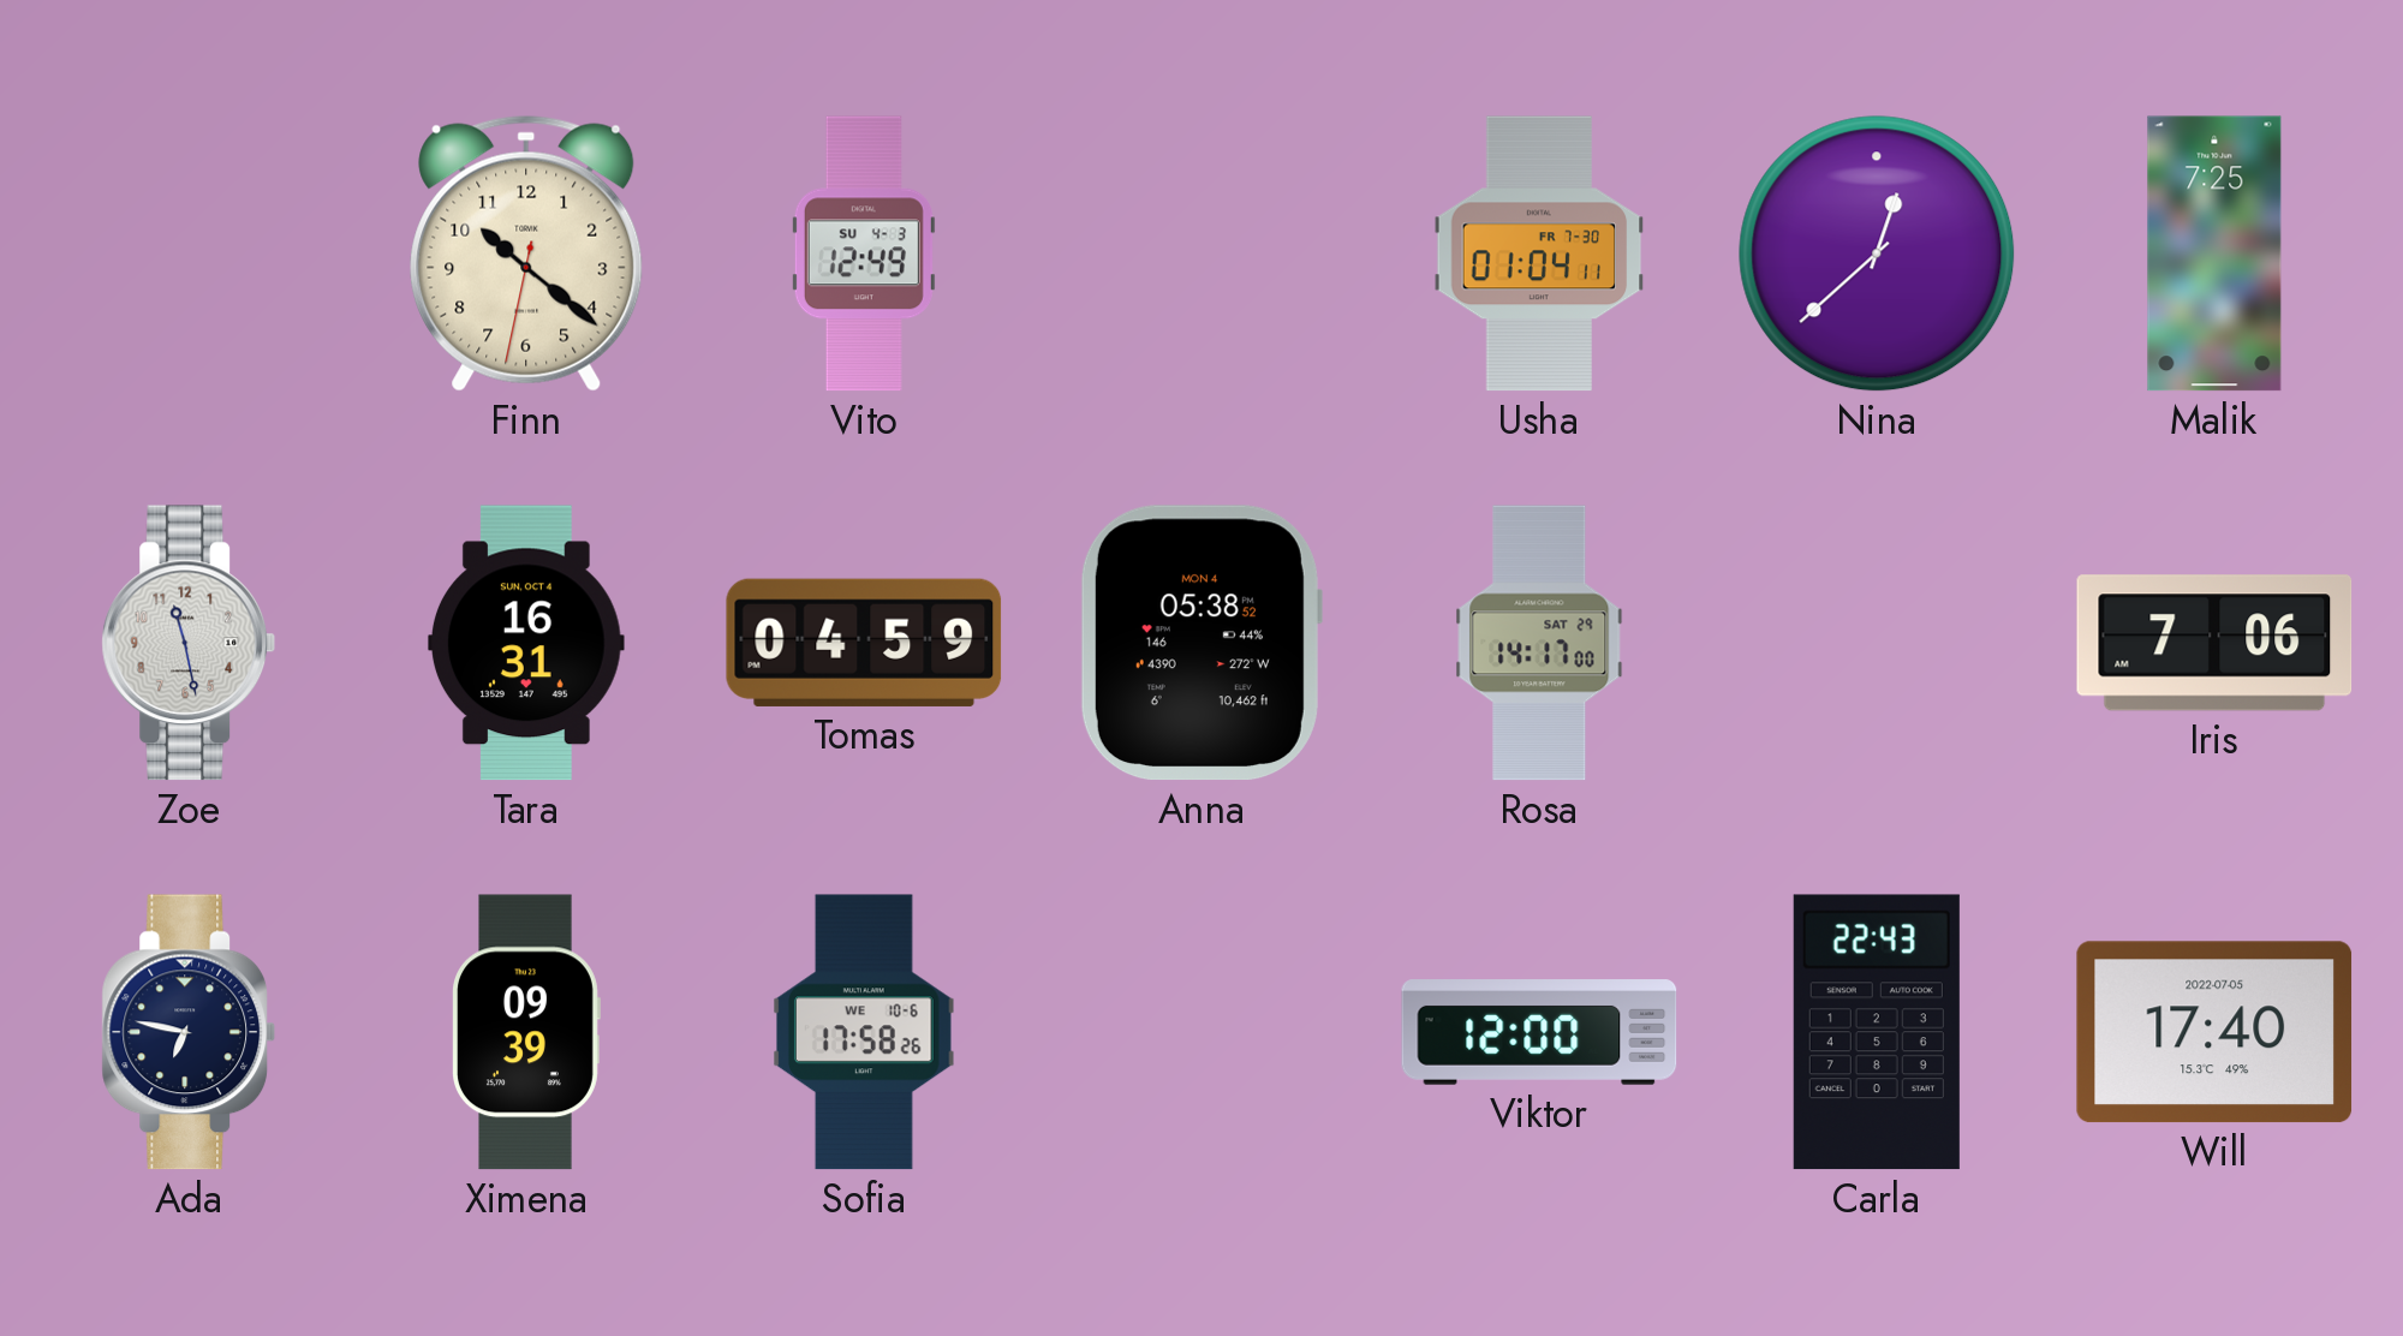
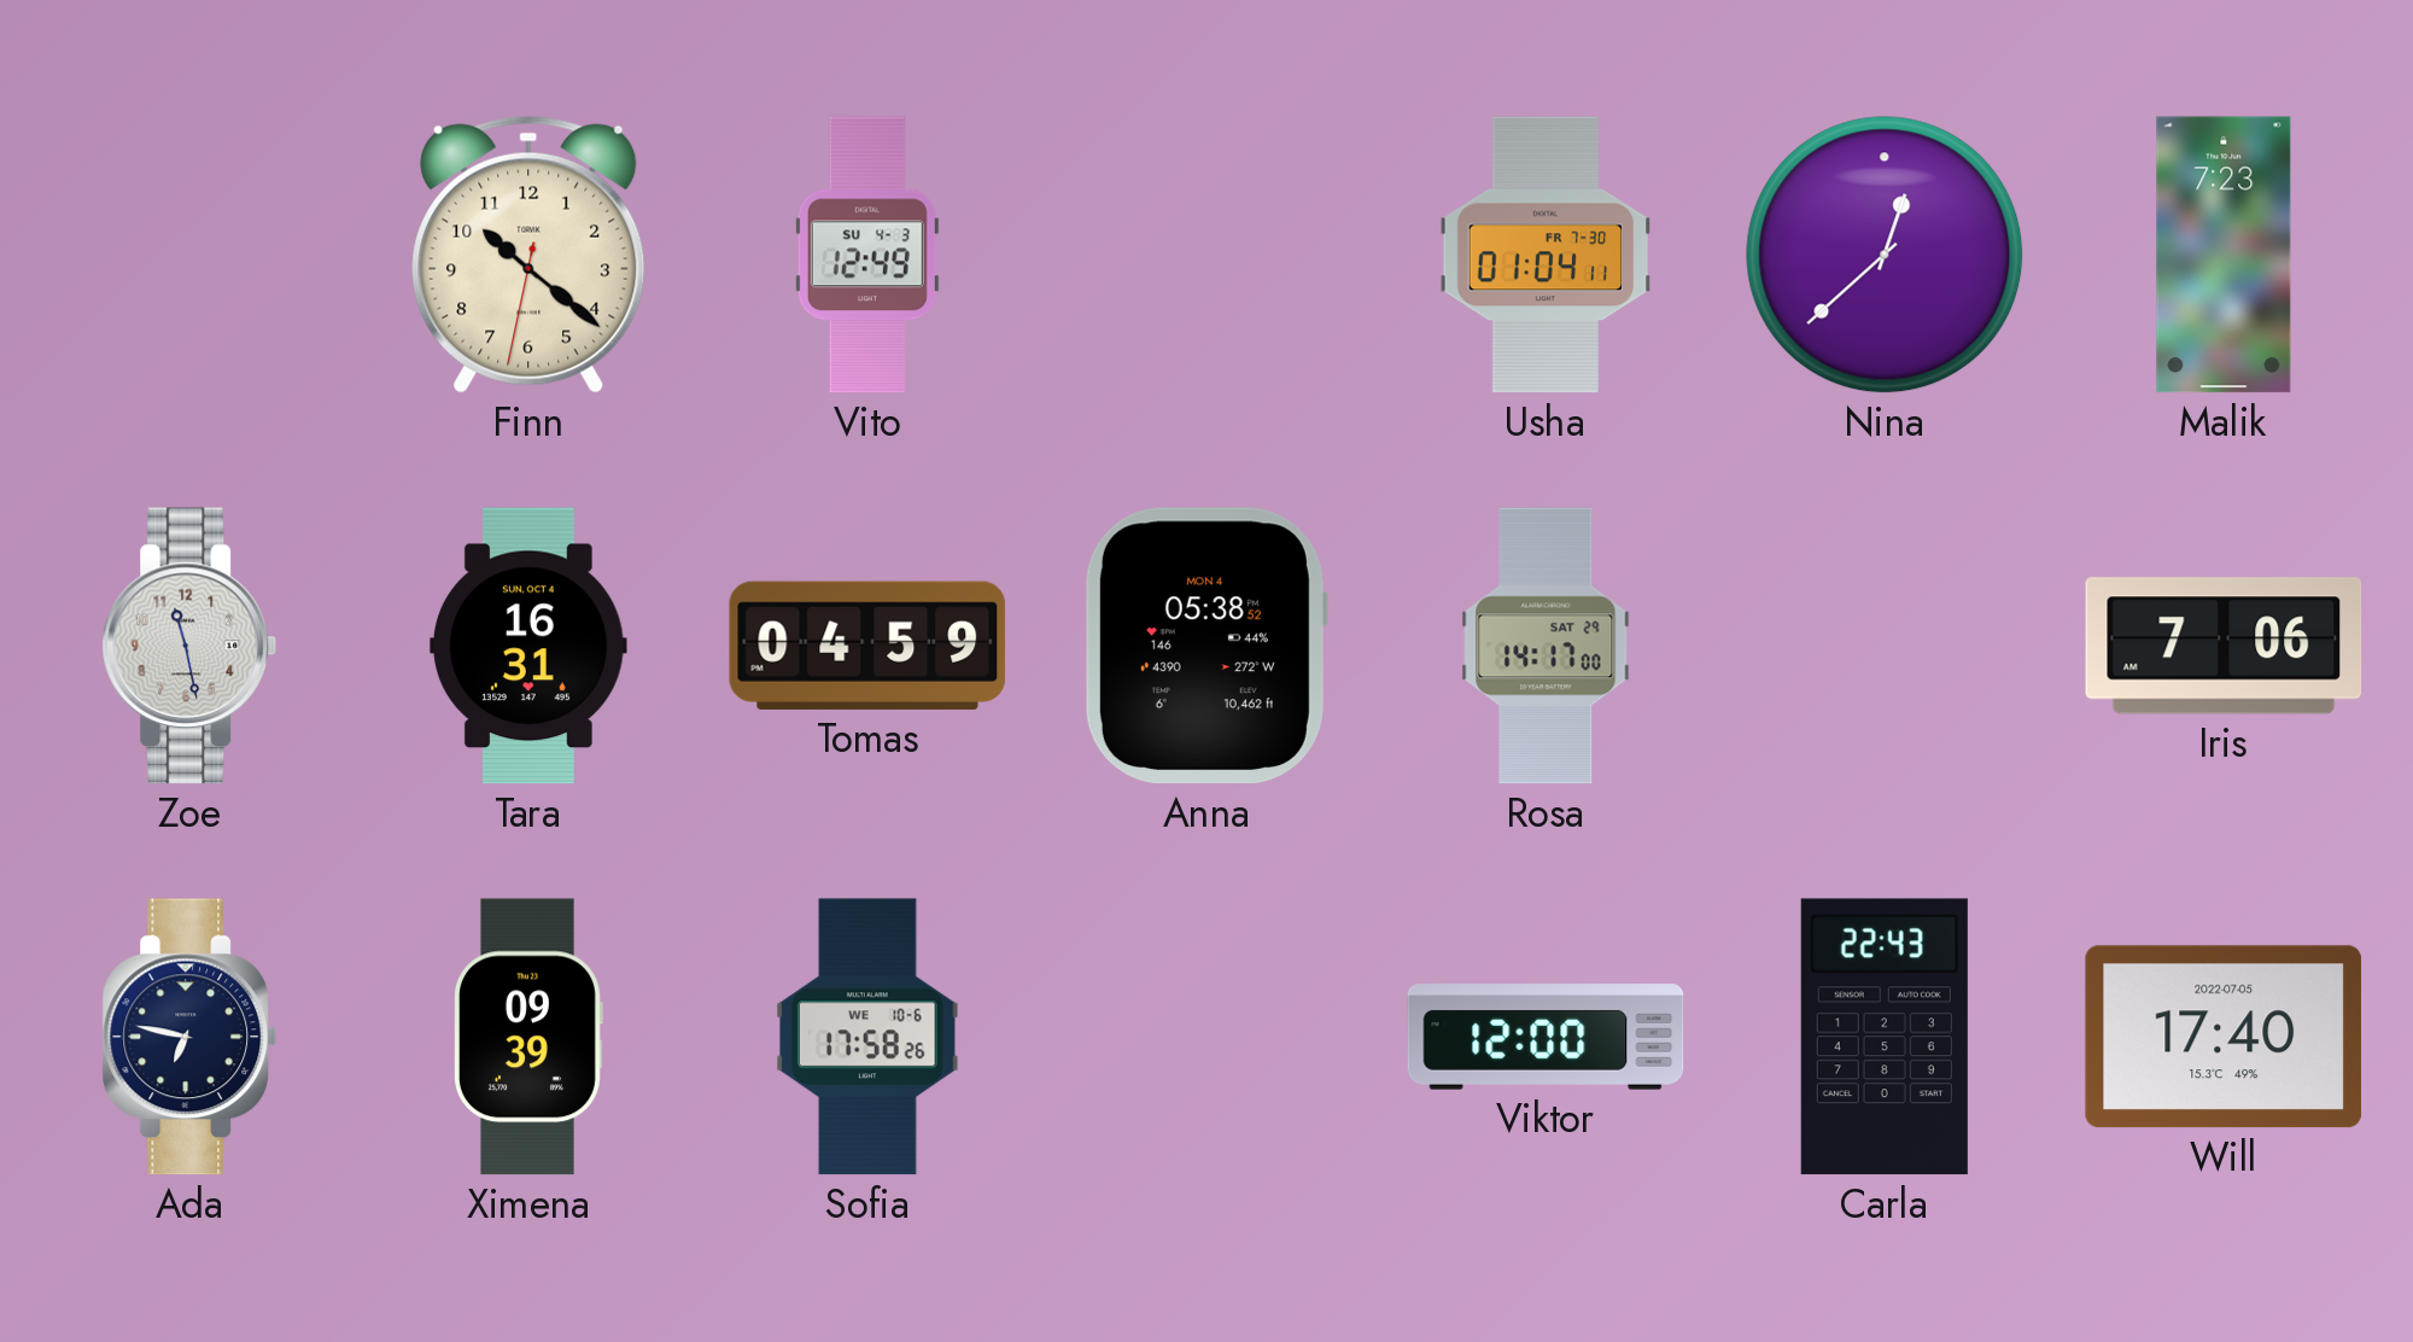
Malik: 7:25 -> 7:23
